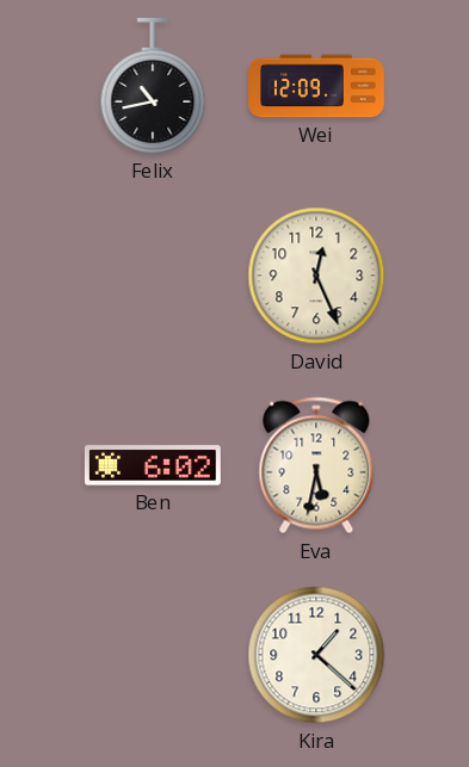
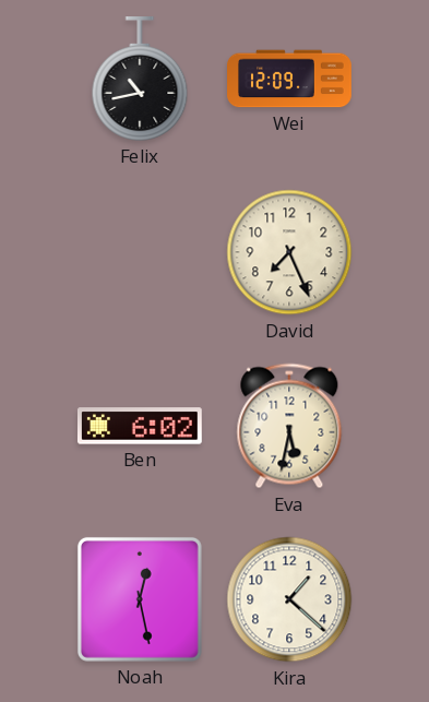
David: 12:26 -> 7:26
Noah: none -> 12:28
